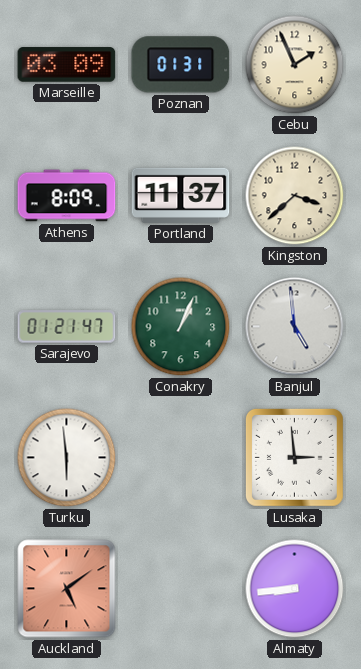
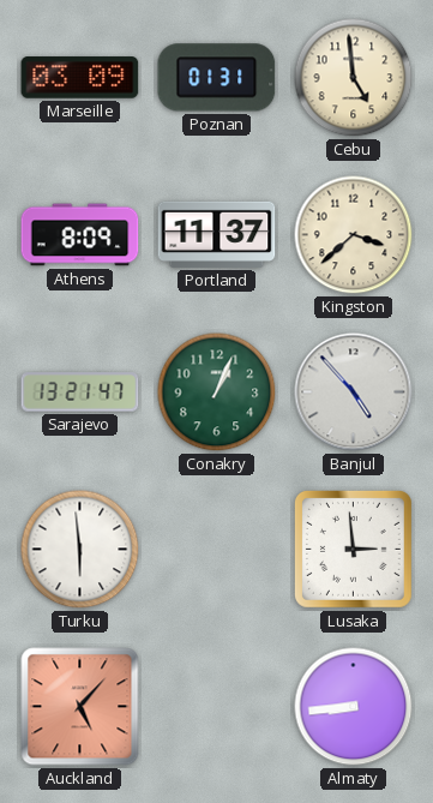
Cebu: 1:56 -> 4:59
Sarajevo: 01:21 -> 13:21
Banjul: 4:59 -> 4:53
Auckland: 5:09 -> 5:07
